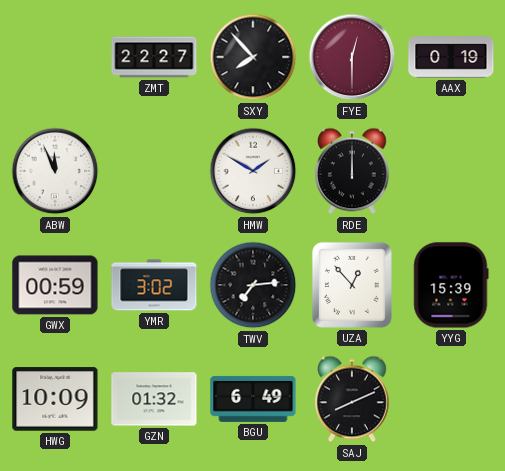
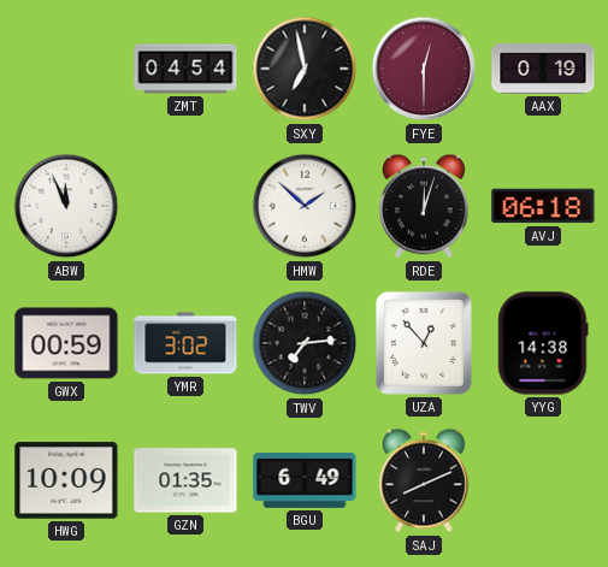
ZMT: 22:27 -> 04:54
SXY: 7:53 -> 6:58
HMW: 1:50 -> 1:52
RDE: 12:00 -> 12:03
AVJ: none -> 06:18
YYG: 15:39 -> 14:38
GZN: 01:32 -> 01:35
